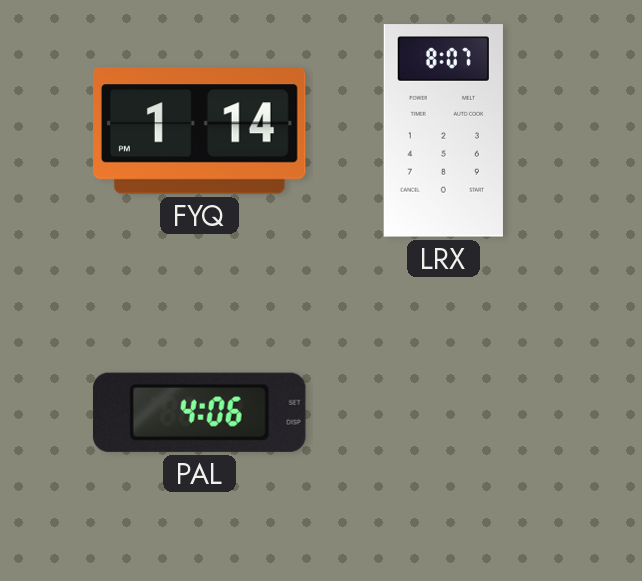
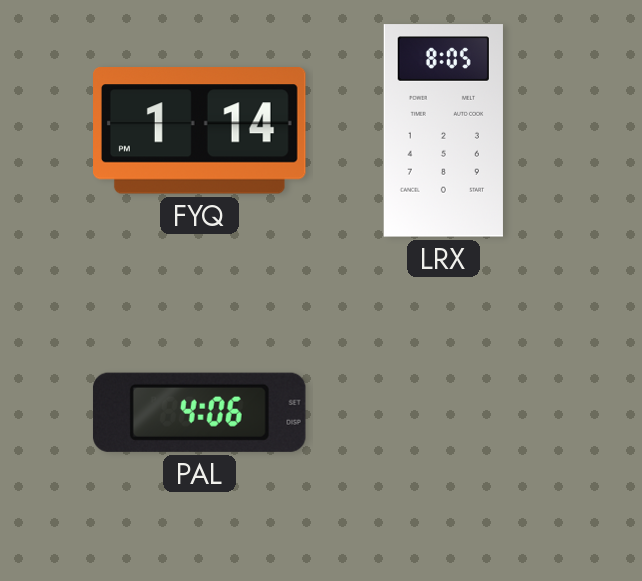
LRX: 8:07 -> 8:05
